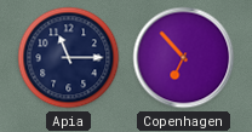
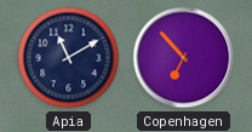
Apia: 11:15 -> 11:10
